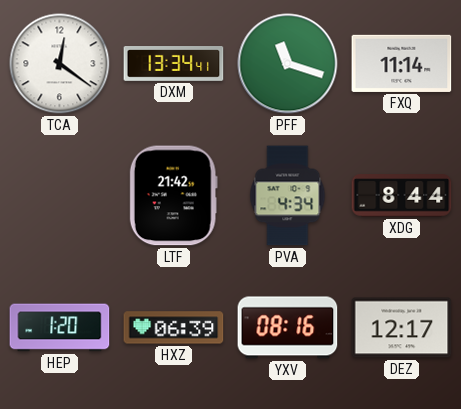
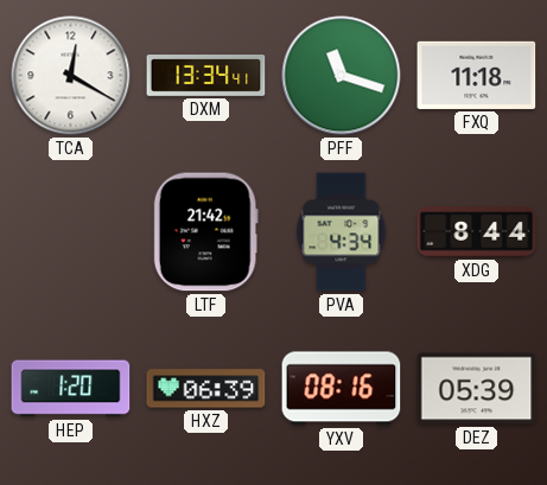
TCA: 12:21 -> 12:20
FXQ: 11:14 -> 11:18
DEZ: 12:17 -> 05:39
